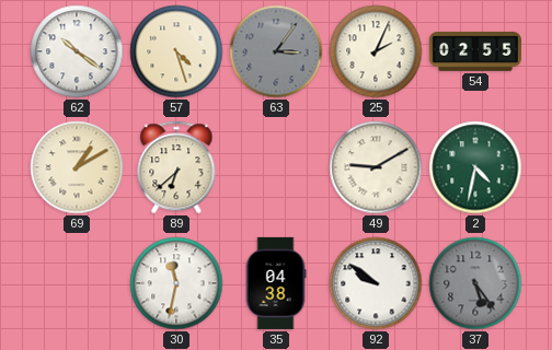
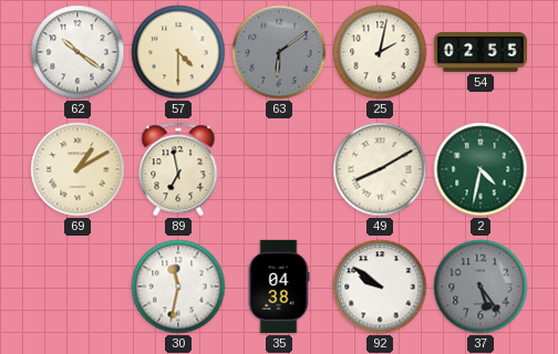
57: 4:27 -> 4:30
63: 3:06 -> 6:09
25: 2:04 -> 2:02
89: 6:38 -> 6:58
49: 9:10 -> 8:10
